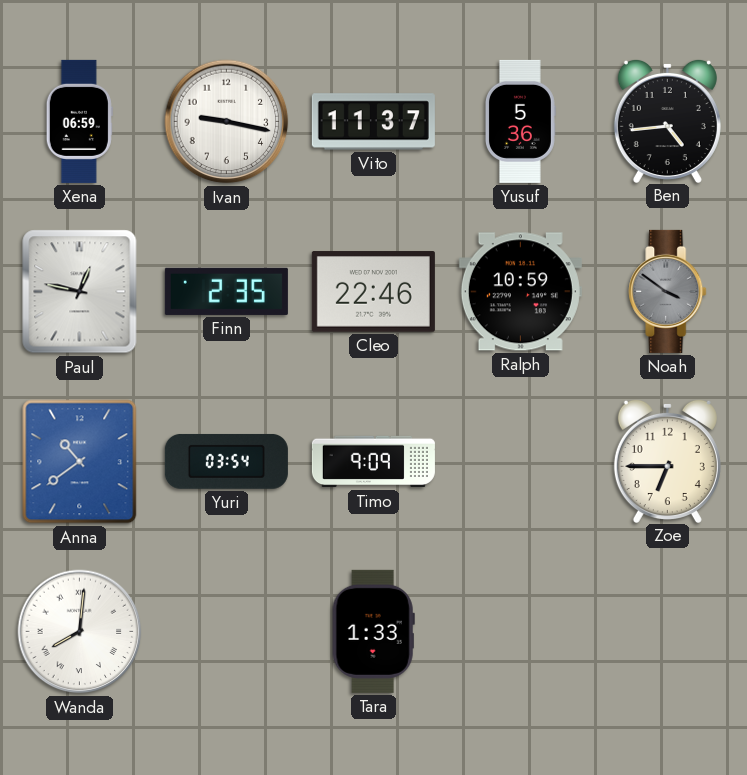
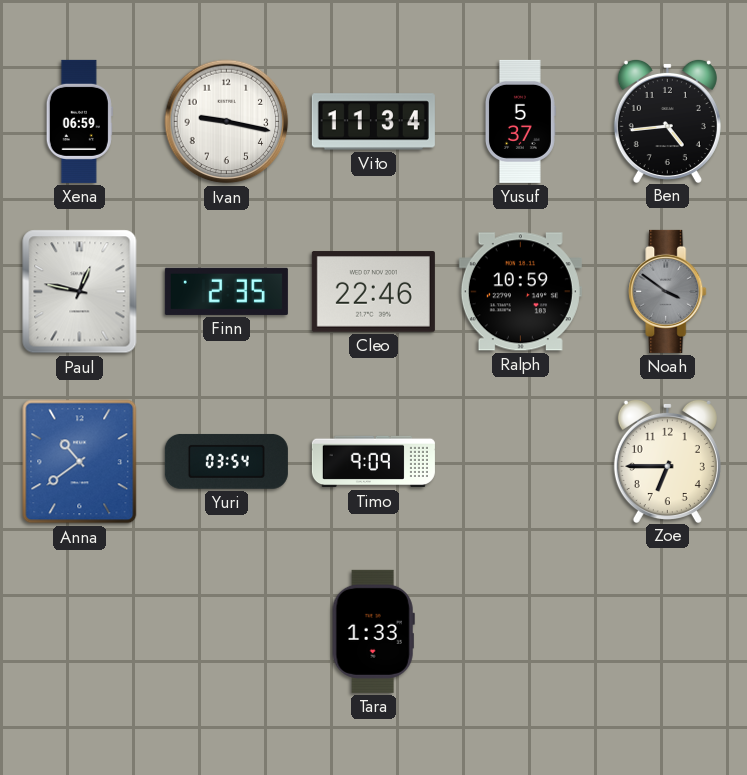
Vito: 11:37 -> 11:34
Yusuf: 5:36 -> 5:37
Wanda: 8:01 -> none
